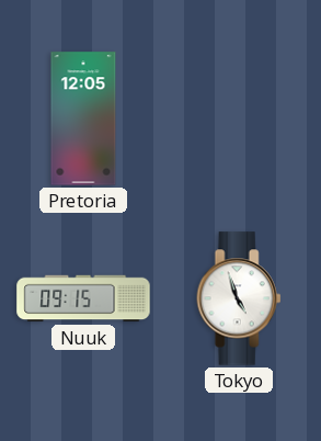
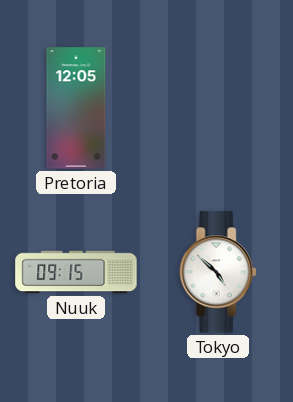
Tokyo: 4:57 -> 4:52
